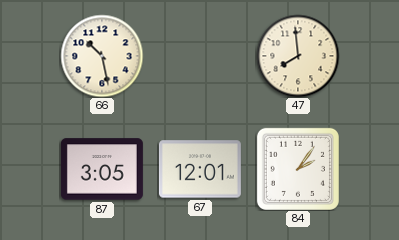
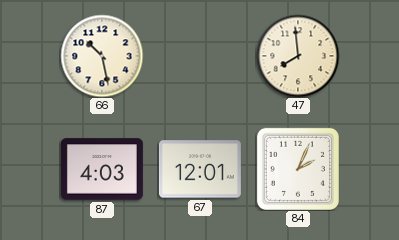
87: 3:05 -> 4:03
84: 2:06 -> 2:04
